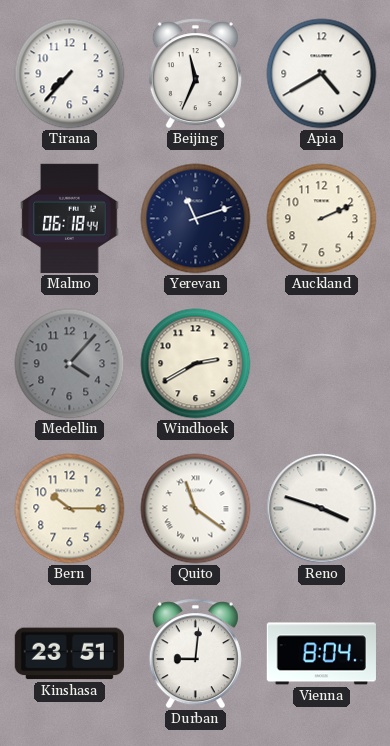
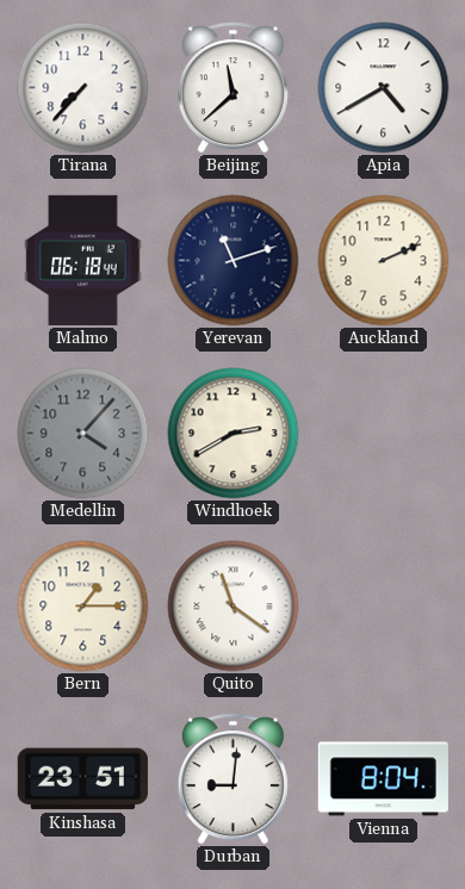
Beijing: 11:34 -> 11:38
Bern: 10:15 -> 1:15
Reno: 3:48 -> none
